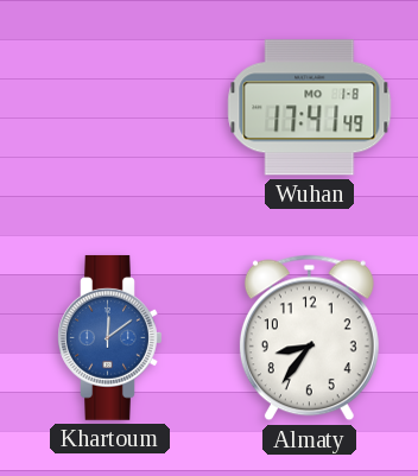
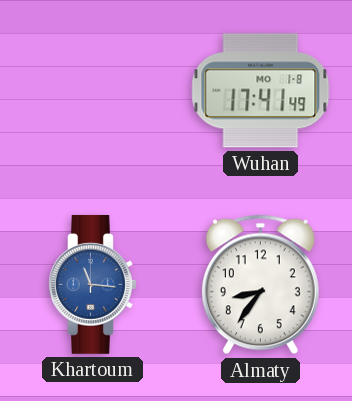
Khartoum: 12:09 -> 11:16
